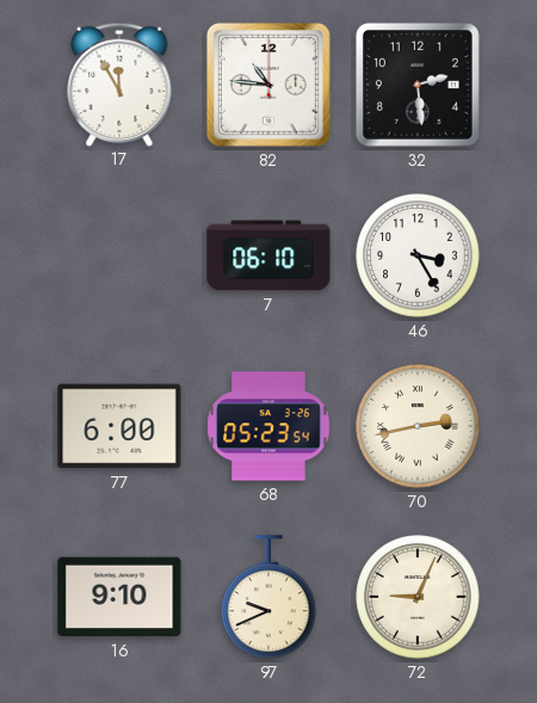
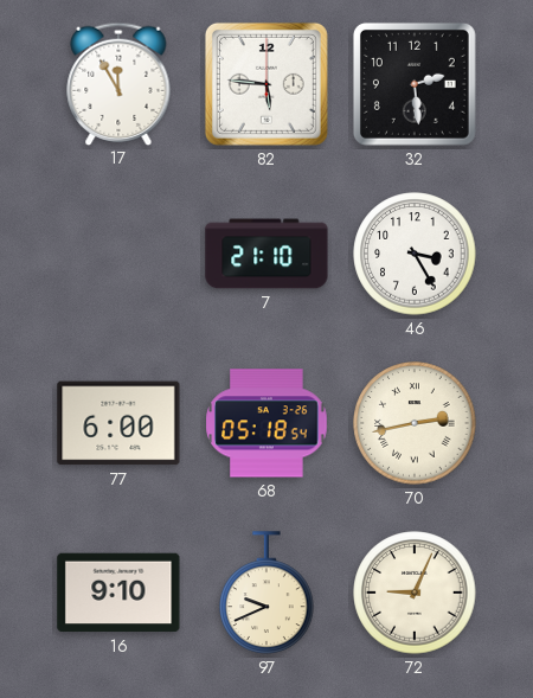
82: 10:46 -> 5:46
7: 06:10 -> 21:10
68: 05:23 -> 05:18
